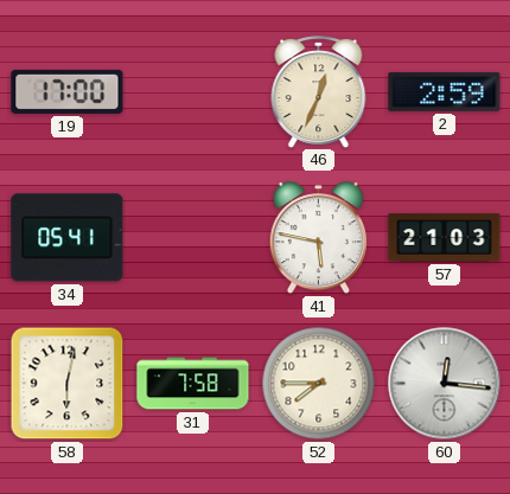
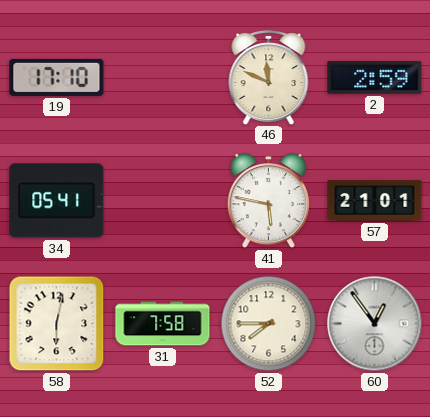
19: 17:00 -> 17:10
46: 12:34 -> 11:49
57: 21:03 -> 21:01
60: 12:16 -> 12:54
